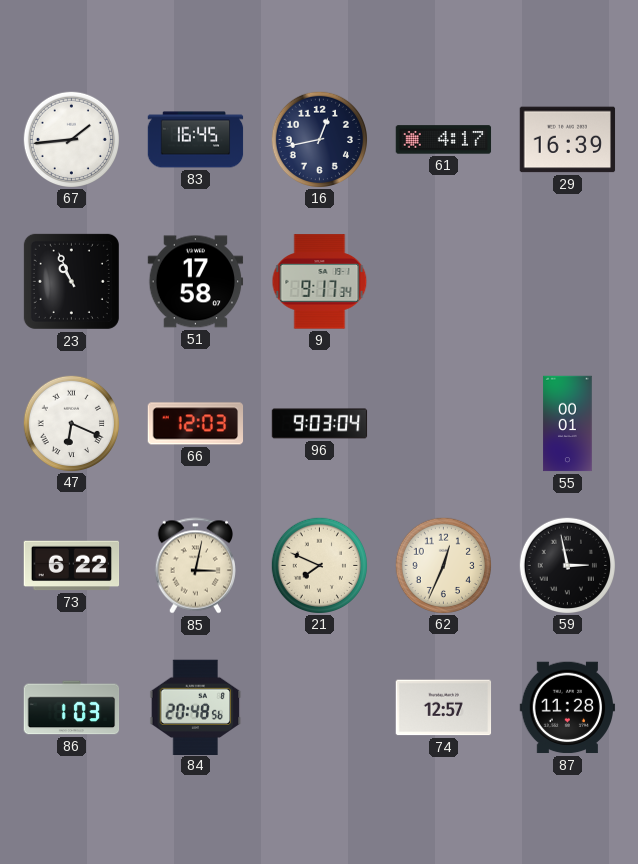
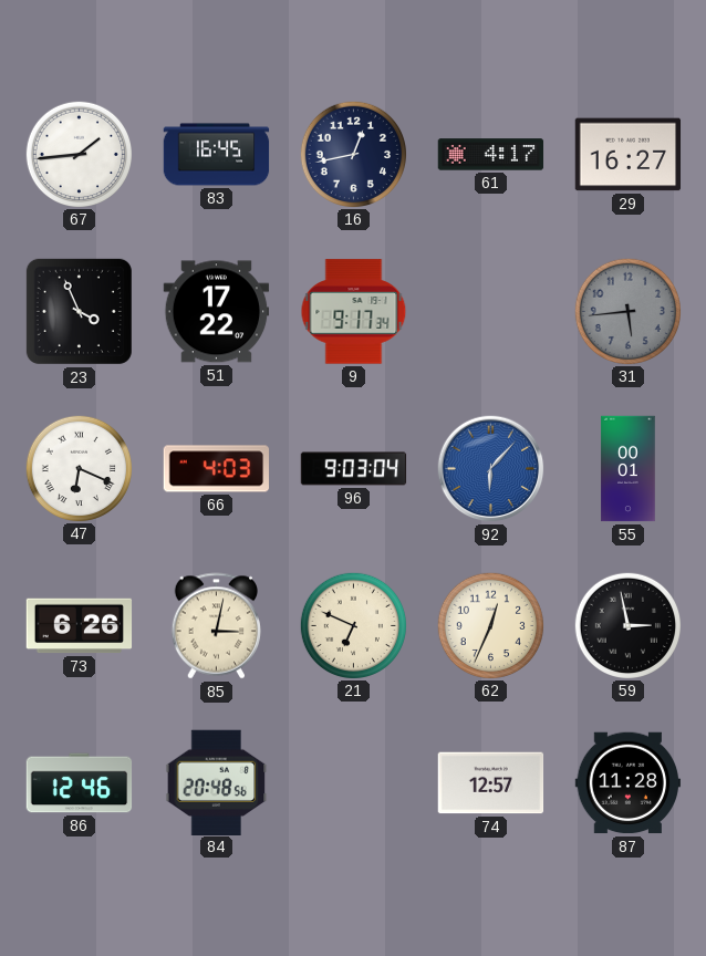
29: 16:39 -> 16:27
23: 10:56 -> 3:56
51: 17:58 -> 17:22
31: none -> 5:44
66: 12:03 -> 4:03
92: none -> 6:07
73: 6:22 -> 6:26
21: 7:49 -> 6:49
86: 1:03 -> 12:46
